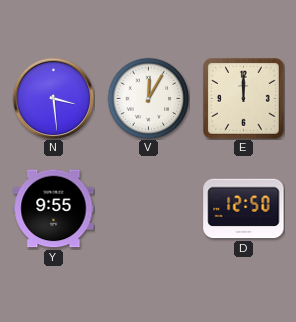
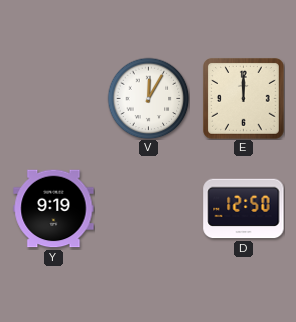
N: 3:29 -> none
Y: 9:55 -> 9:19
